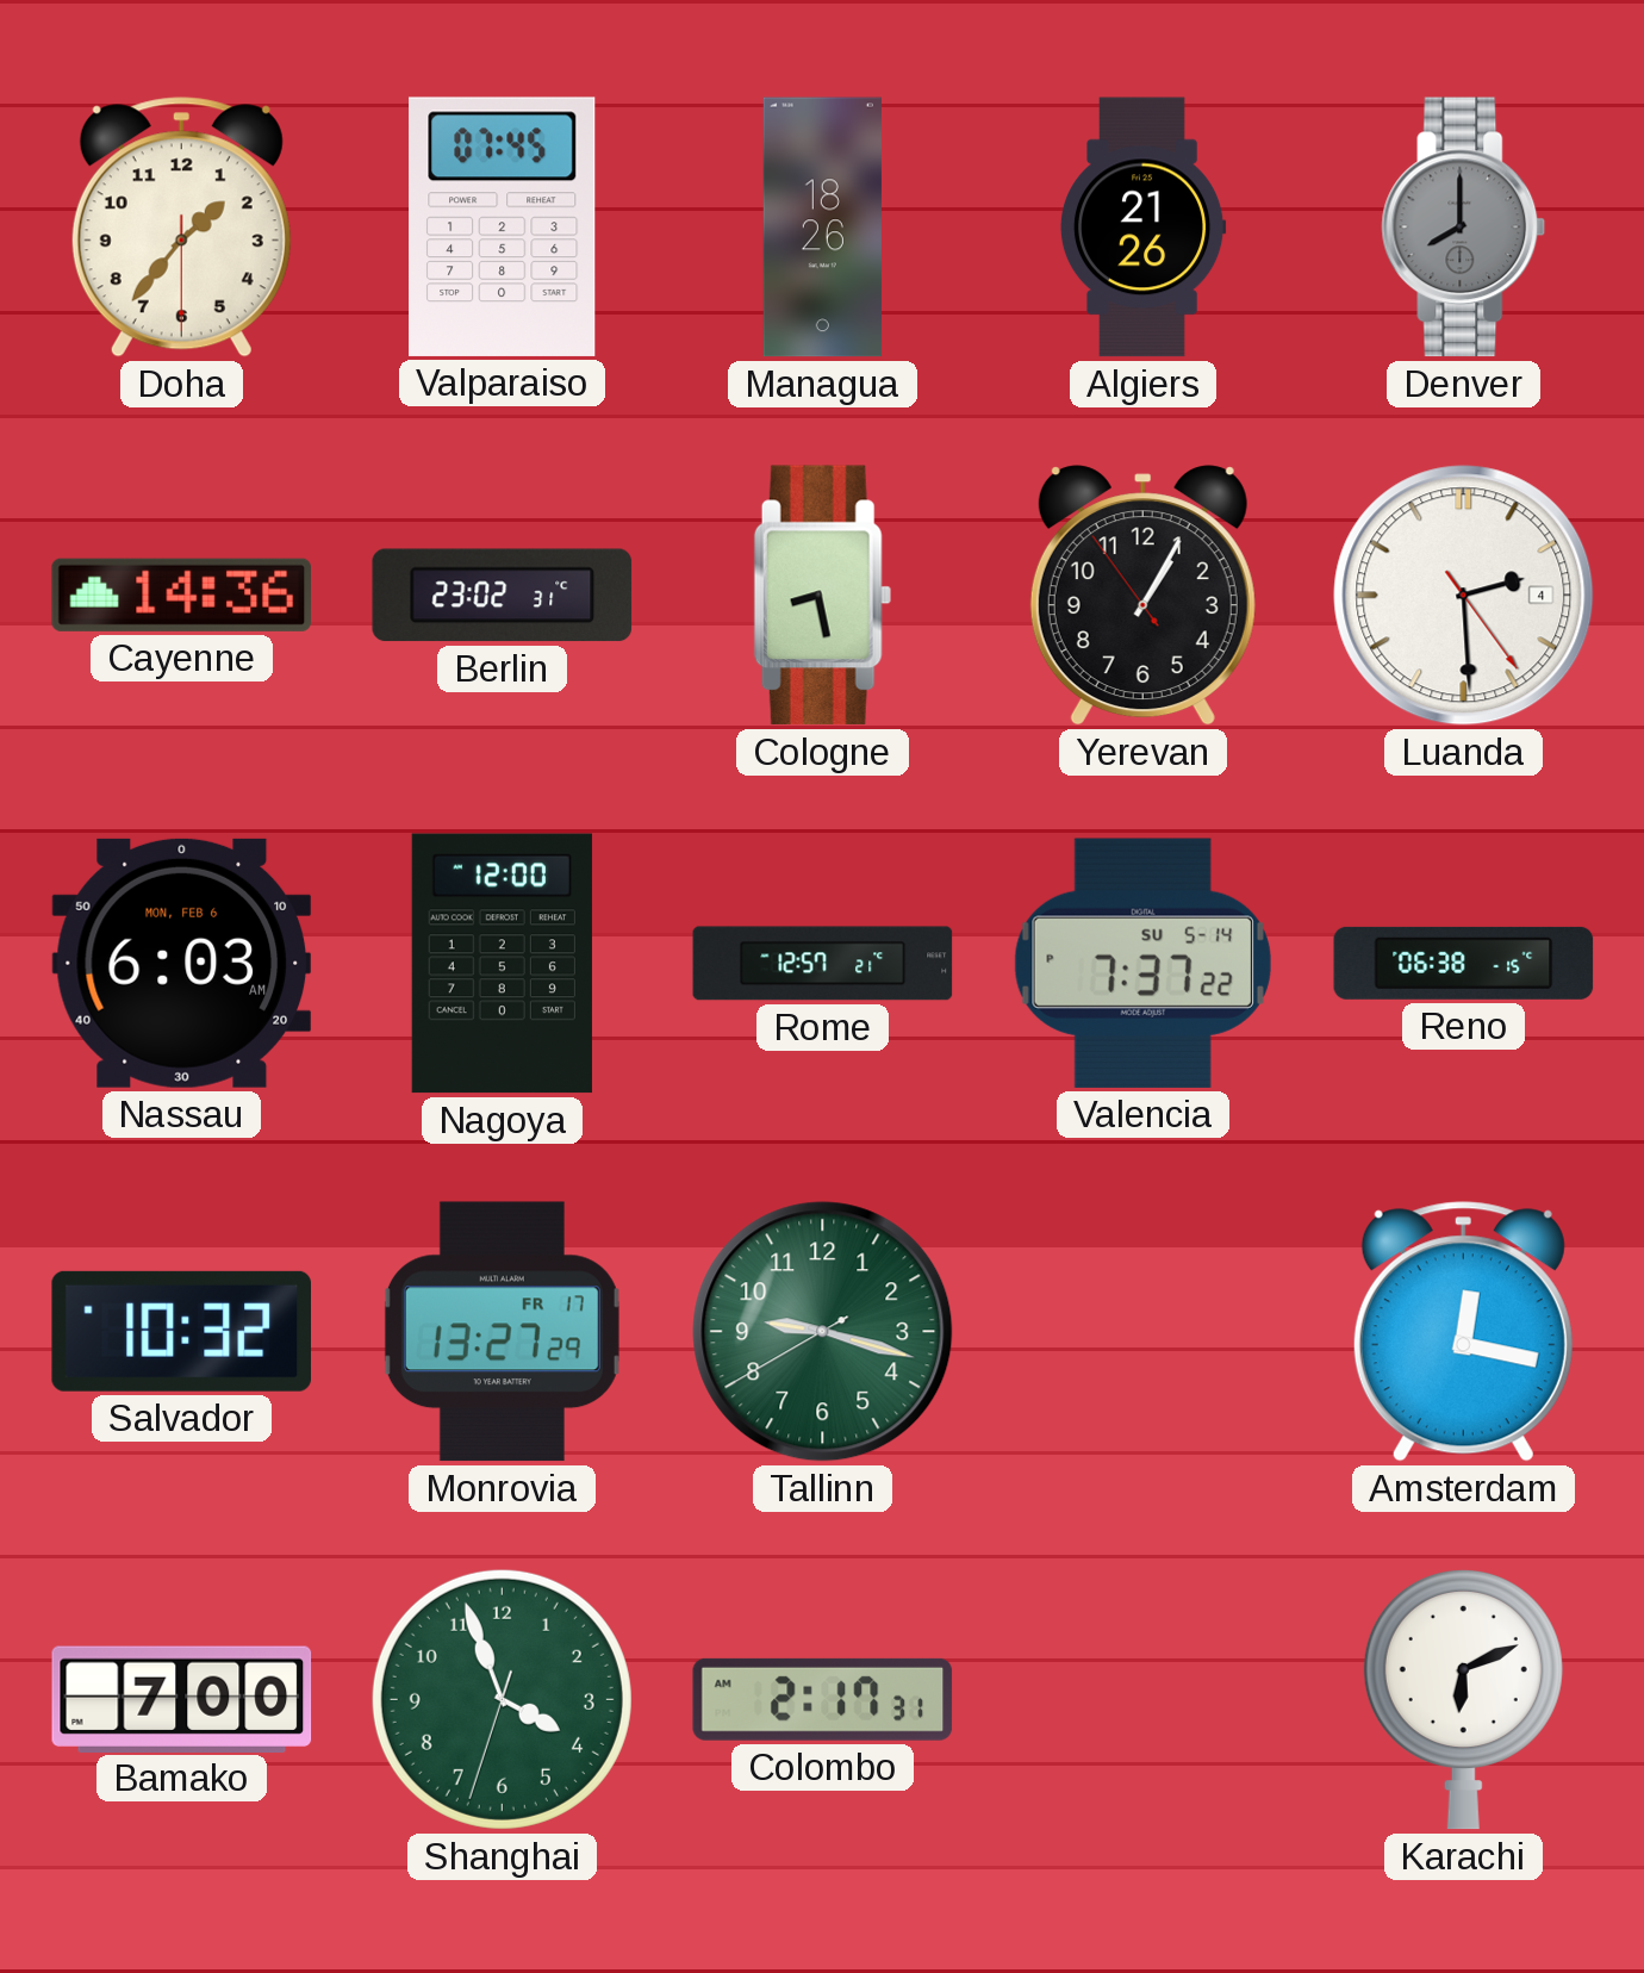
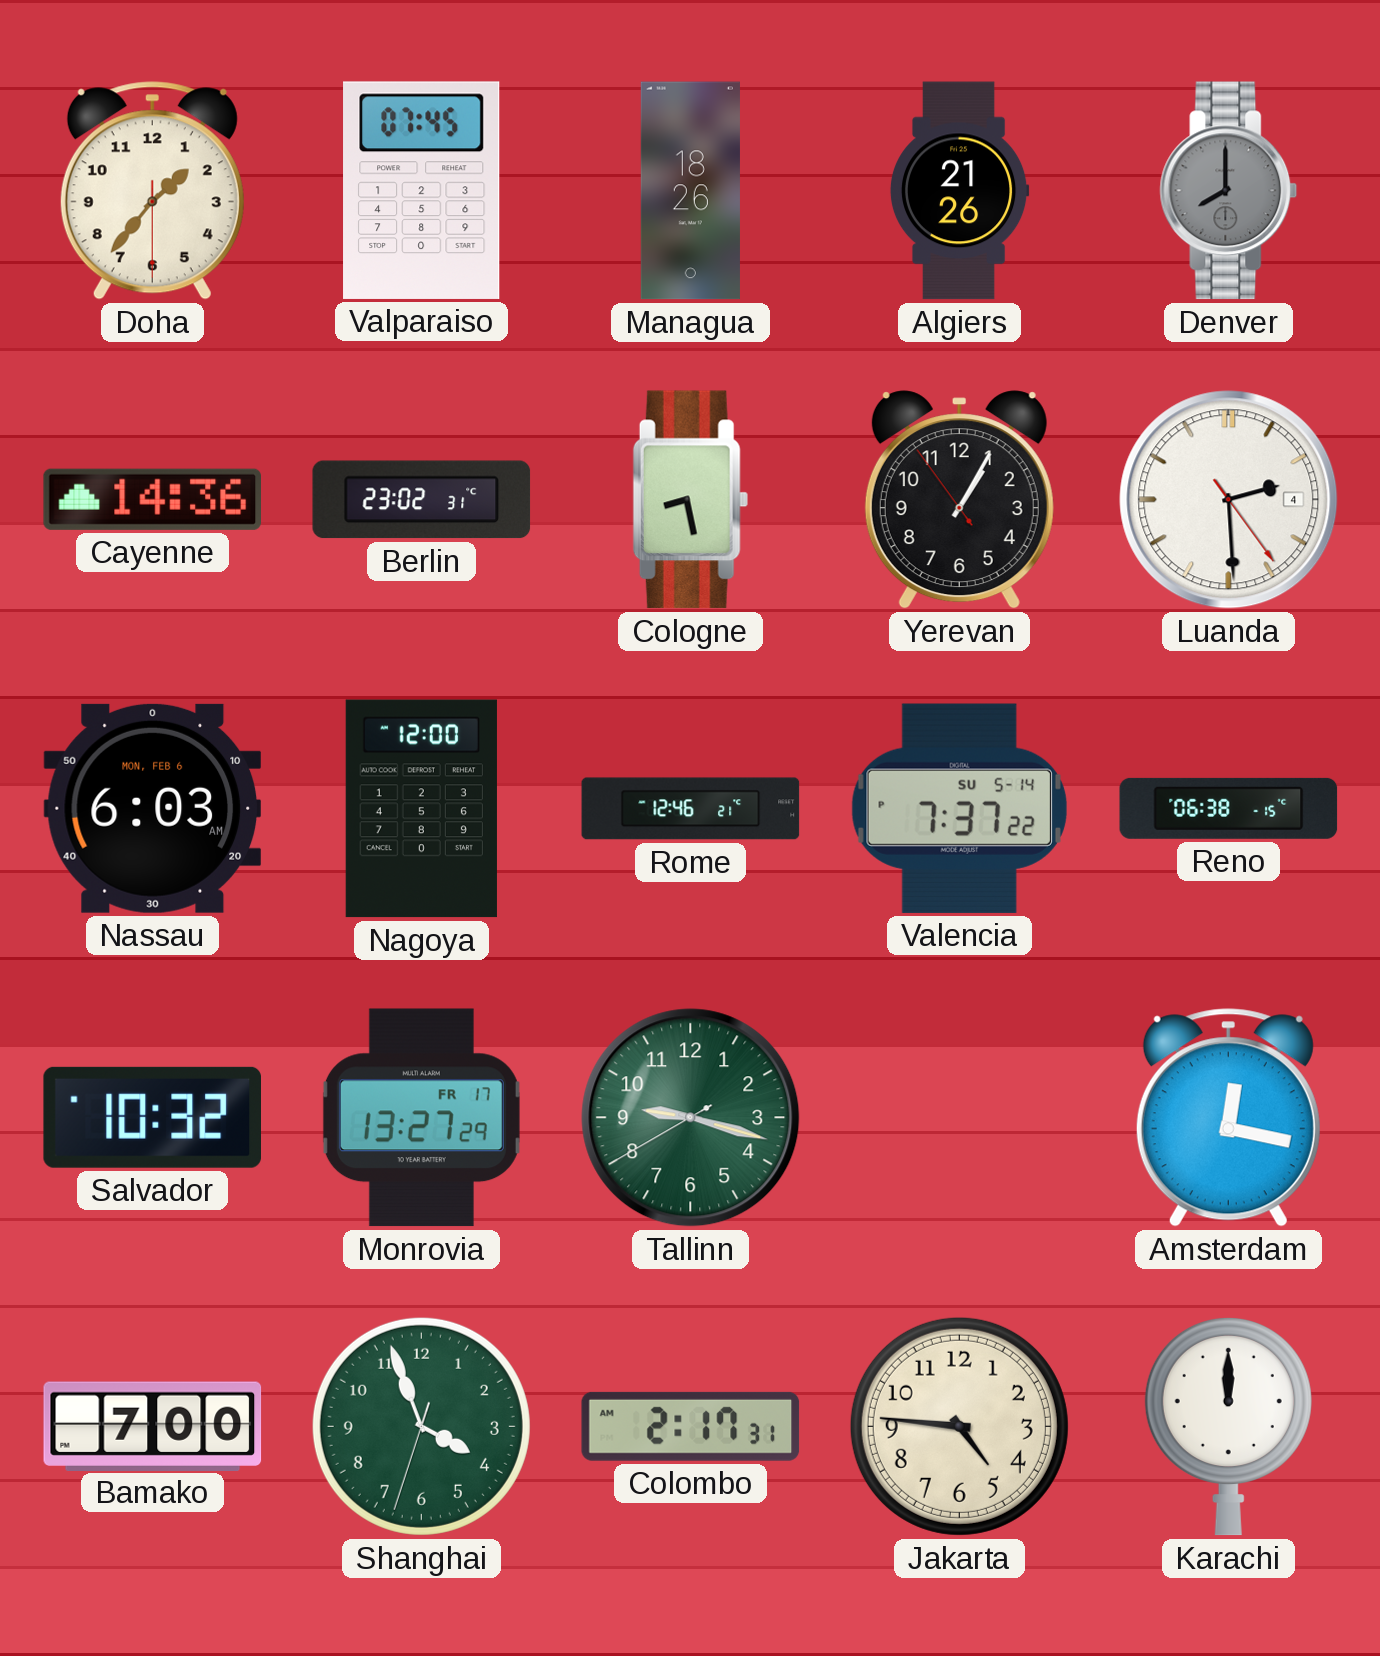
Rome: 12:57 -> 12:46
Jakarta: none -> 4:46
Karachi: 6:11 -> 12:00
